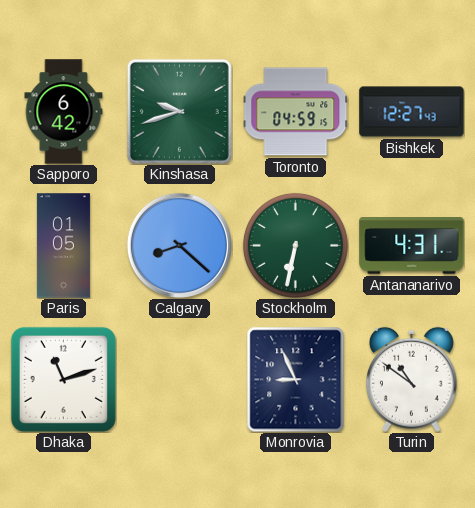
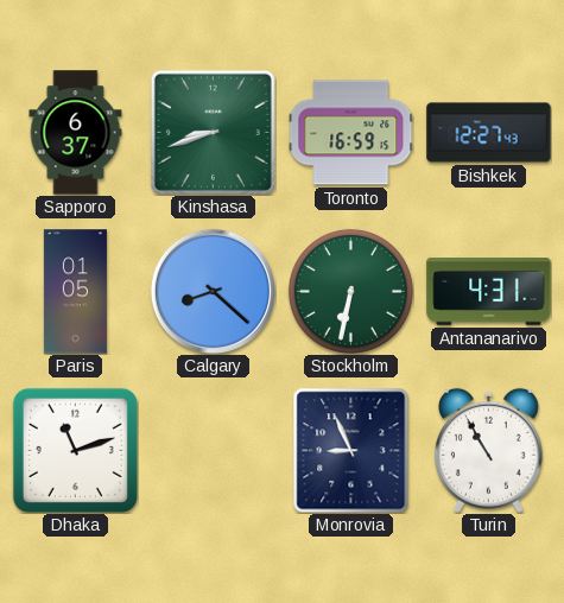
Sapporo: 6:42 -> 6:37
Kinshasa: 9:42 -> 8:42
Toronto: 04:59 -> 16:59
Turin: 10:51 -> 10:55
